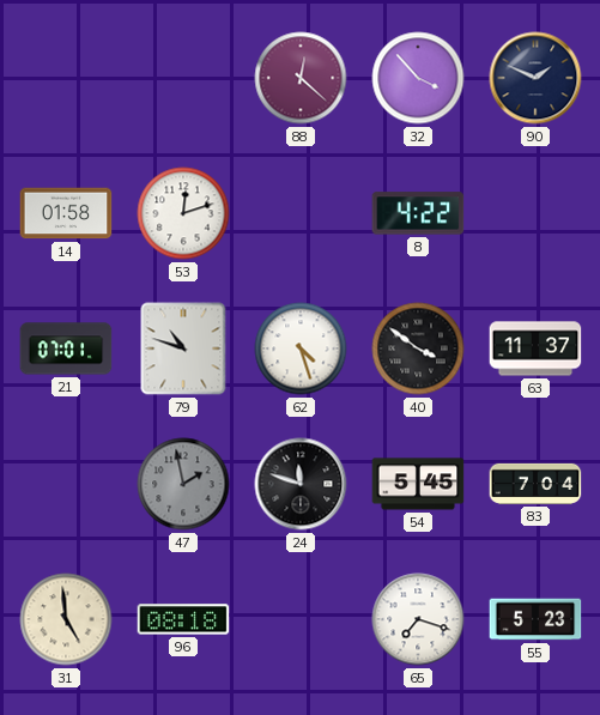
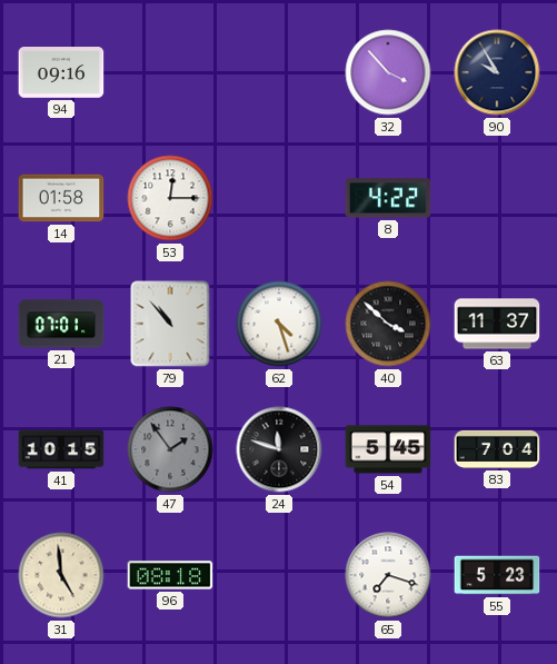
94: none -> 09:16
88: 12:22 -> none
90: 1:49 -> 9:55
53: 12:12 -> 12:15
79: 10:48 -> 10:53
40: 3:51 -> 3:52
41: none -> 10:15
47: 1:58 -> 1:54
